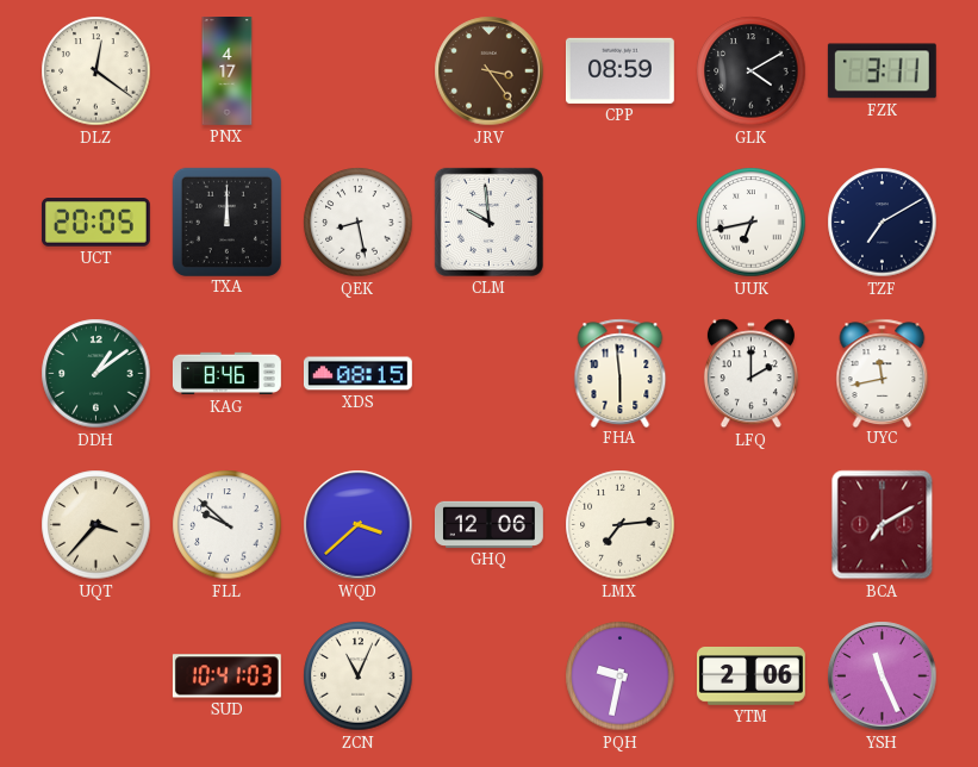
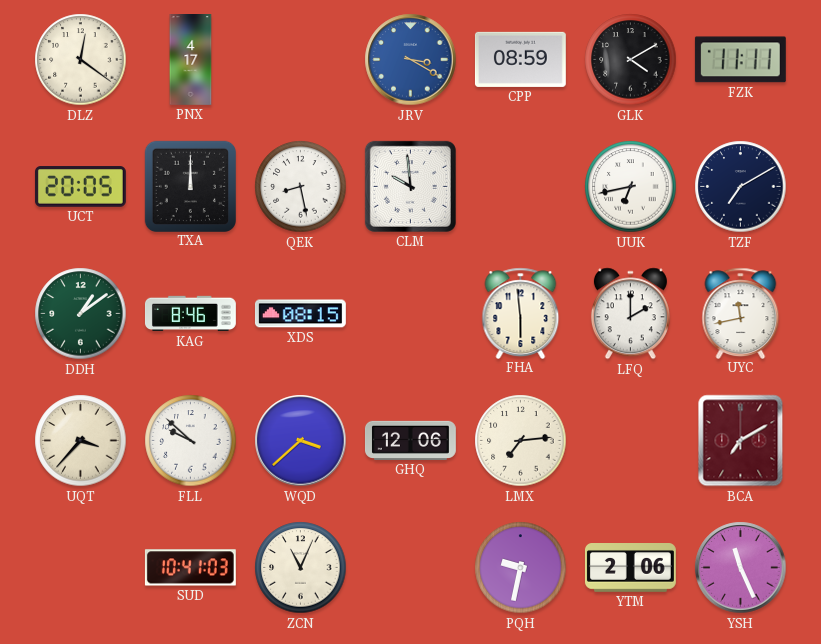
JRV: 3:24 -> 3:20
JRV dial: brown -> blue
FZK: 3:11 -> 11:11
